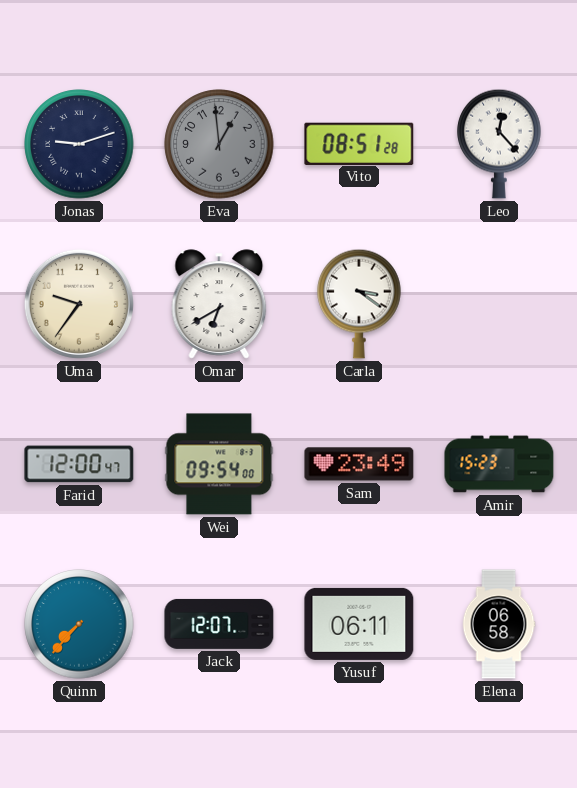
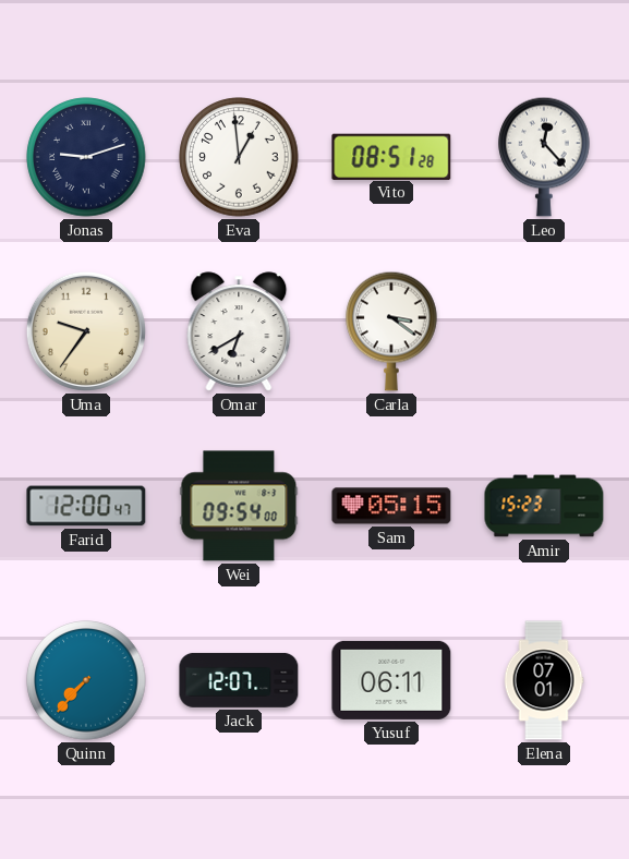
Eva dial: grey -> white
Sam: 23:49 -> 05:15
Elena: 06:58 -> 07:01
